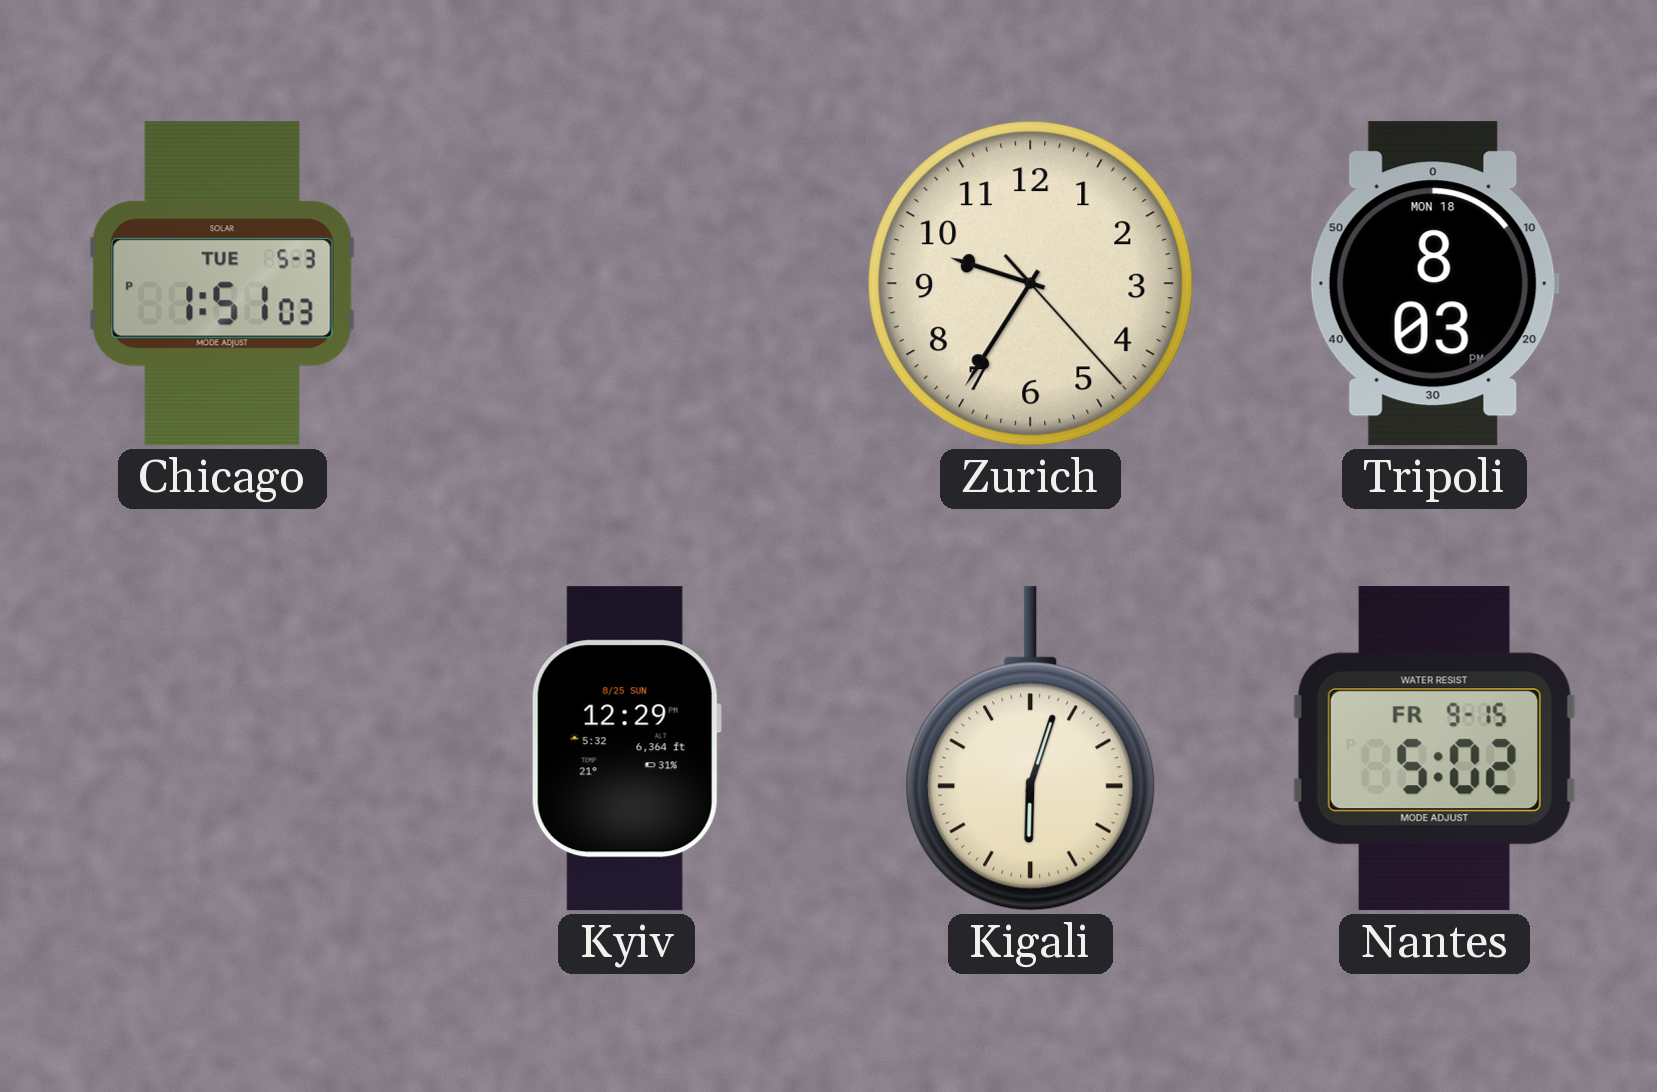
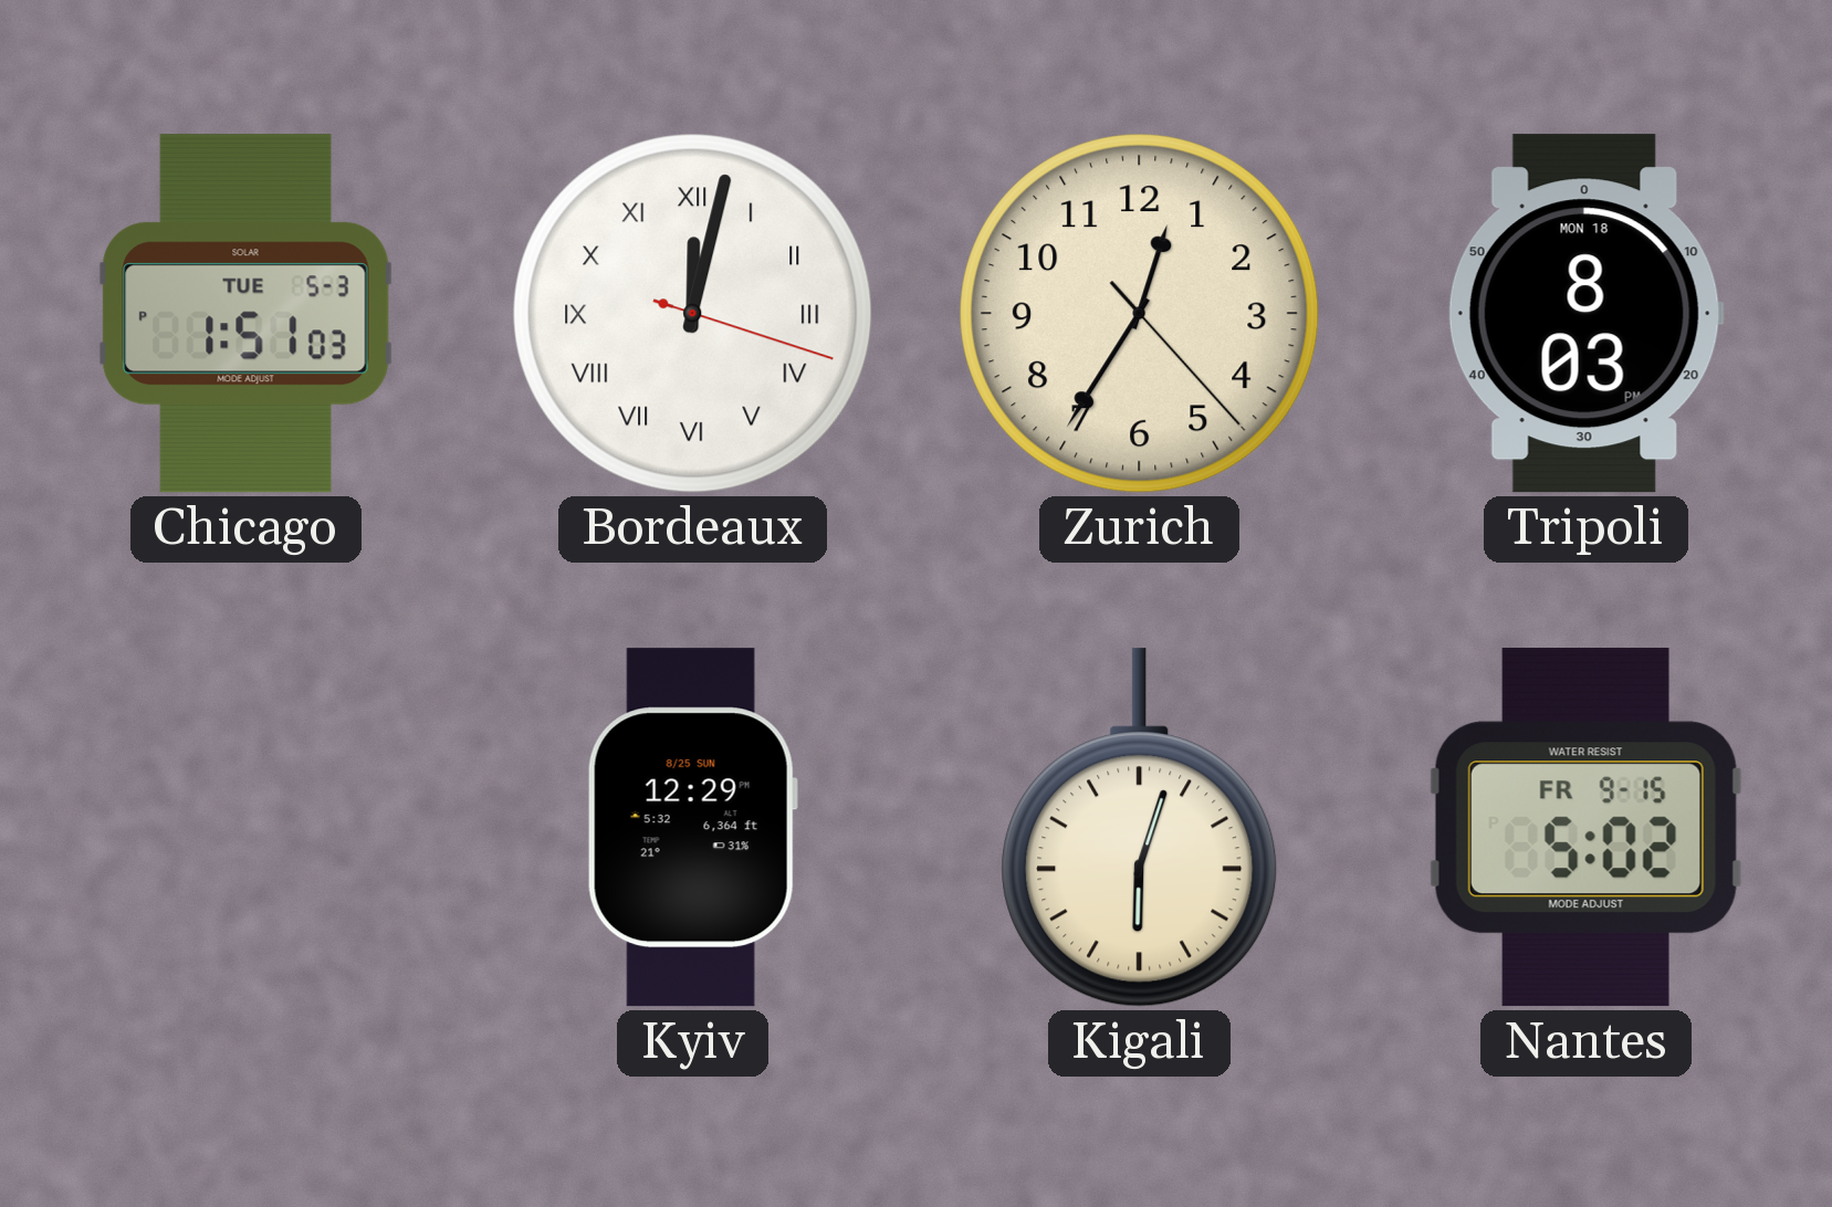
Bordeaux: none -> 12:02
Zurich: 9:35 -> 12:35
